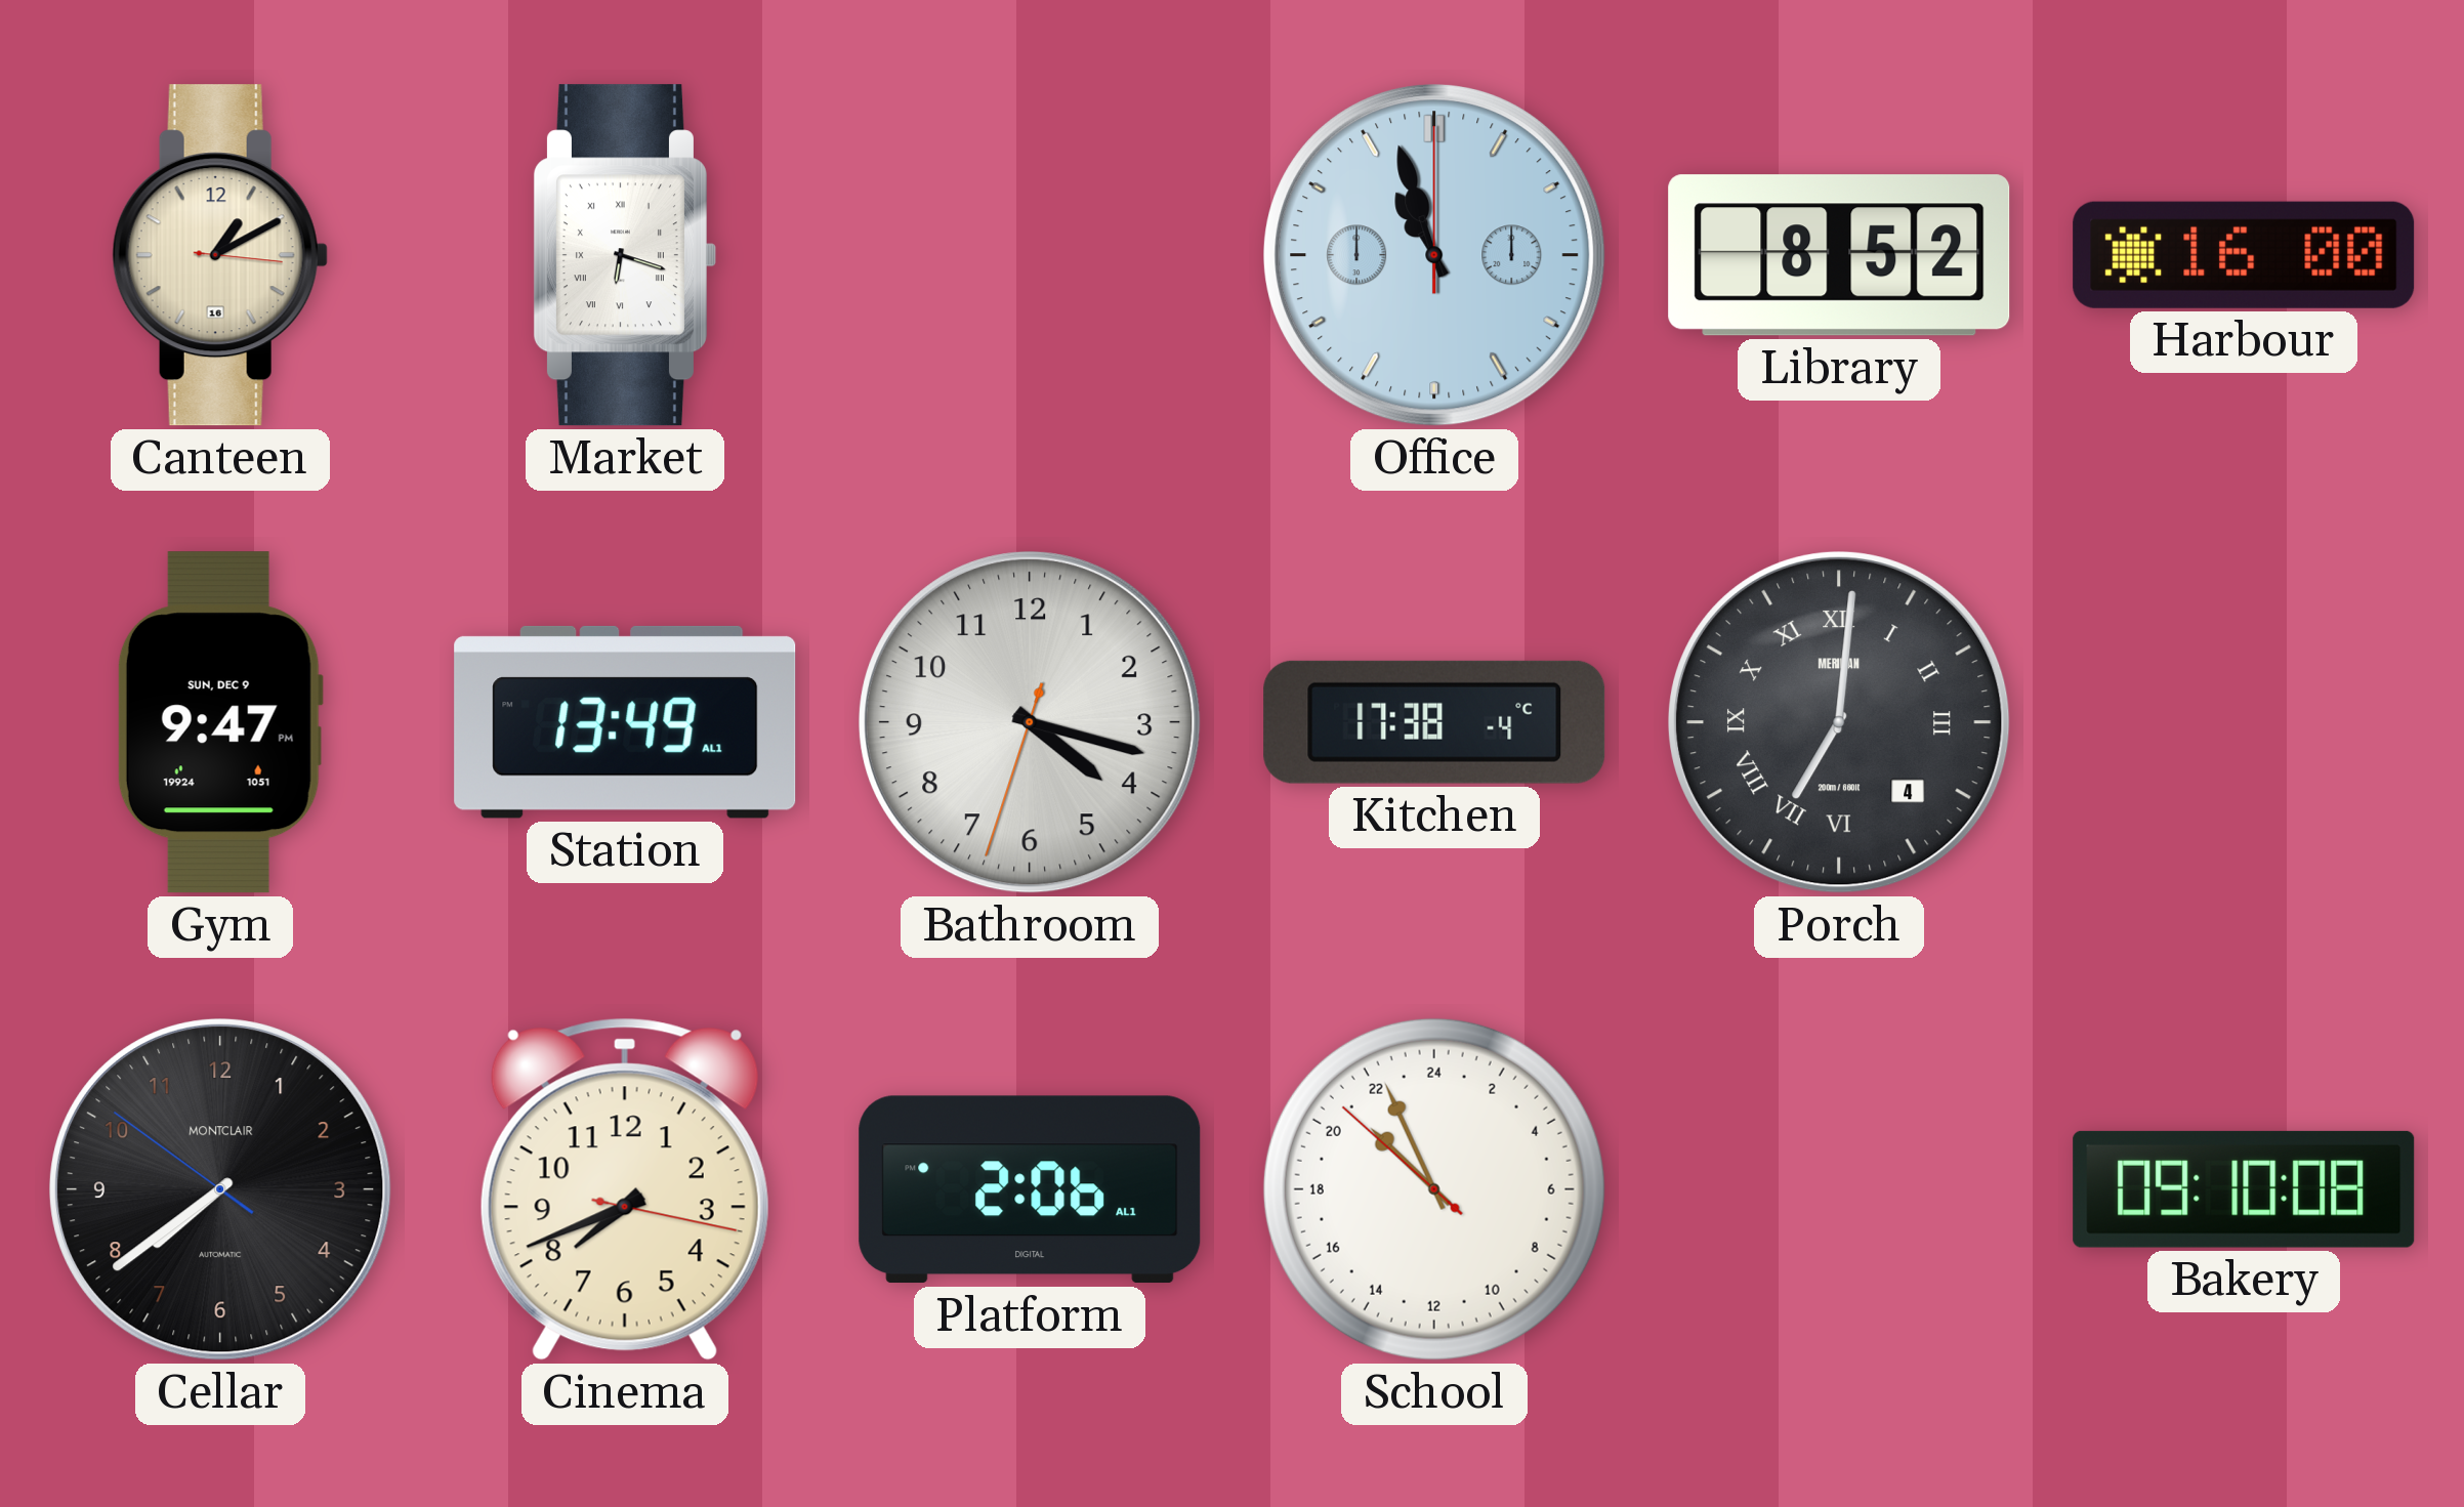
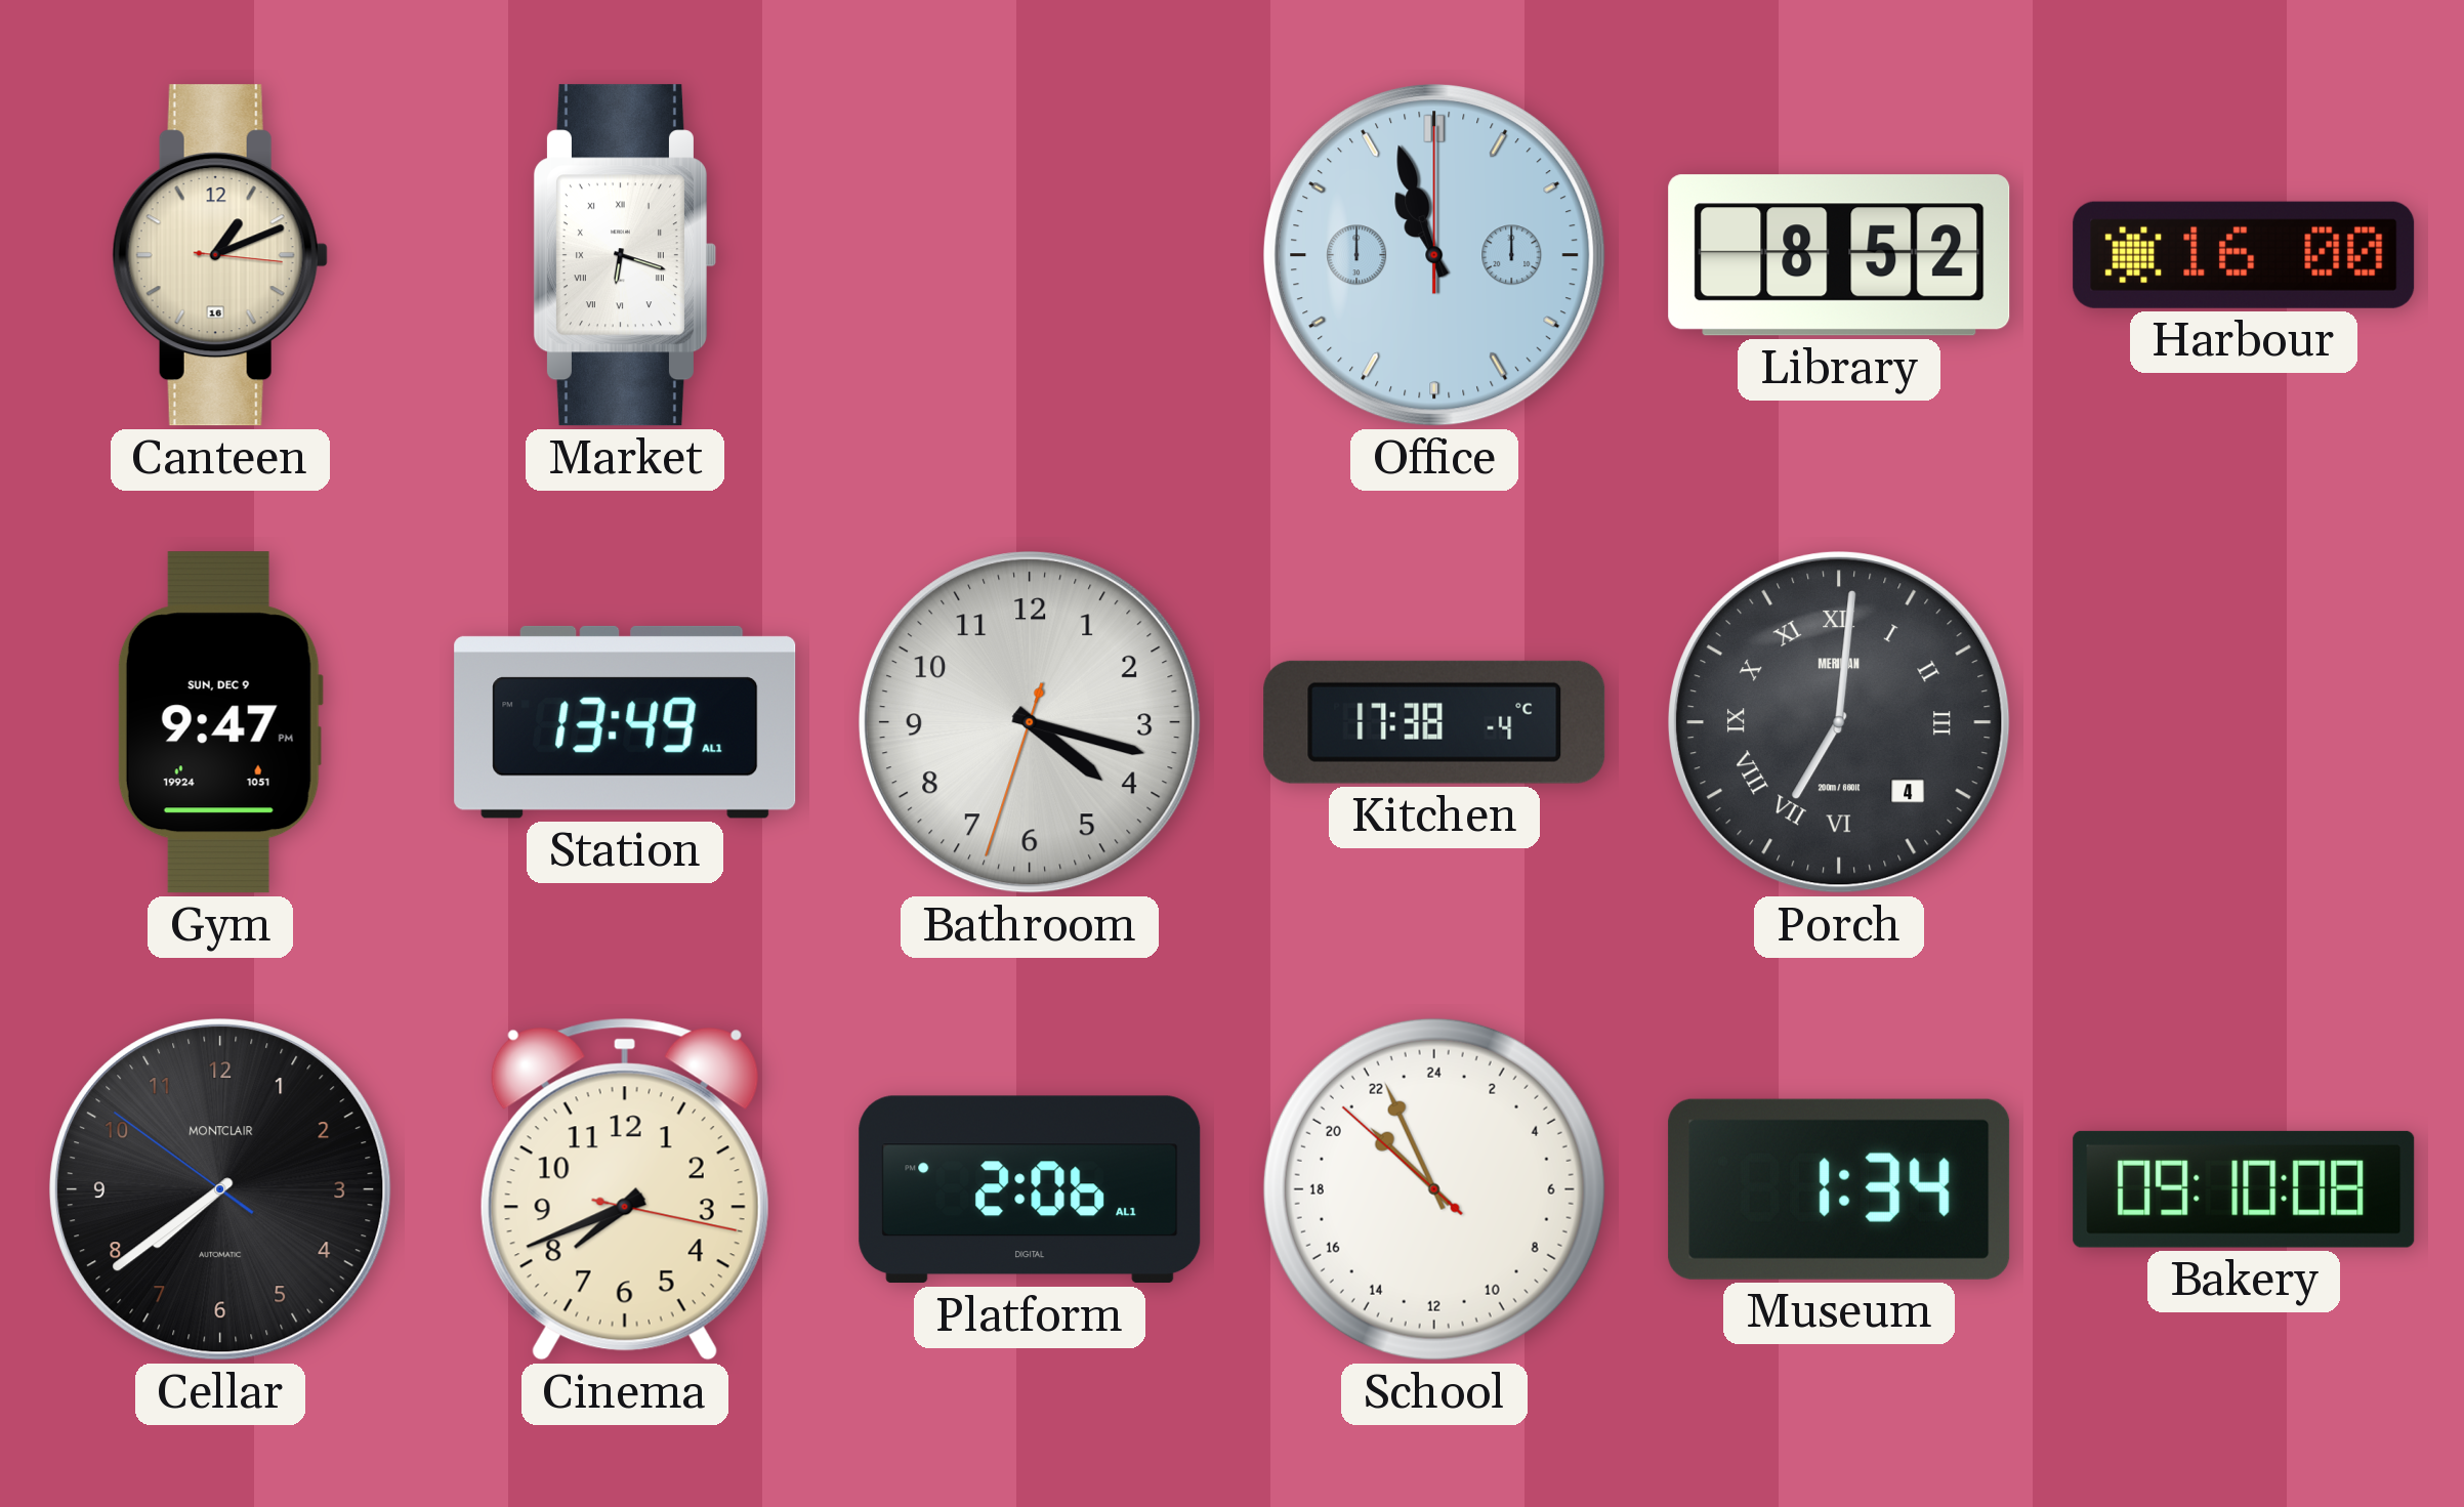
Canteen: 1:10 -> 1:11
Museum: none -> 1:34
